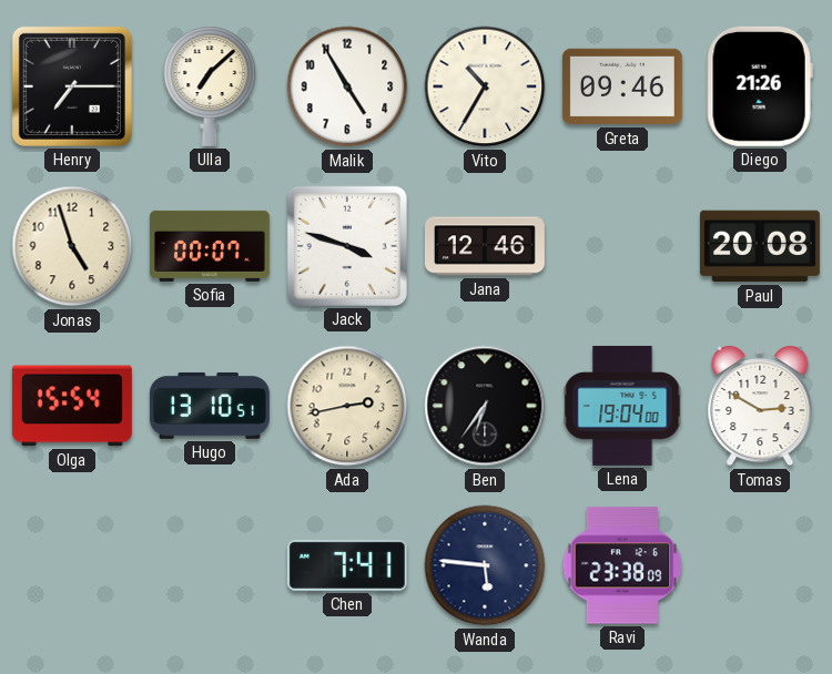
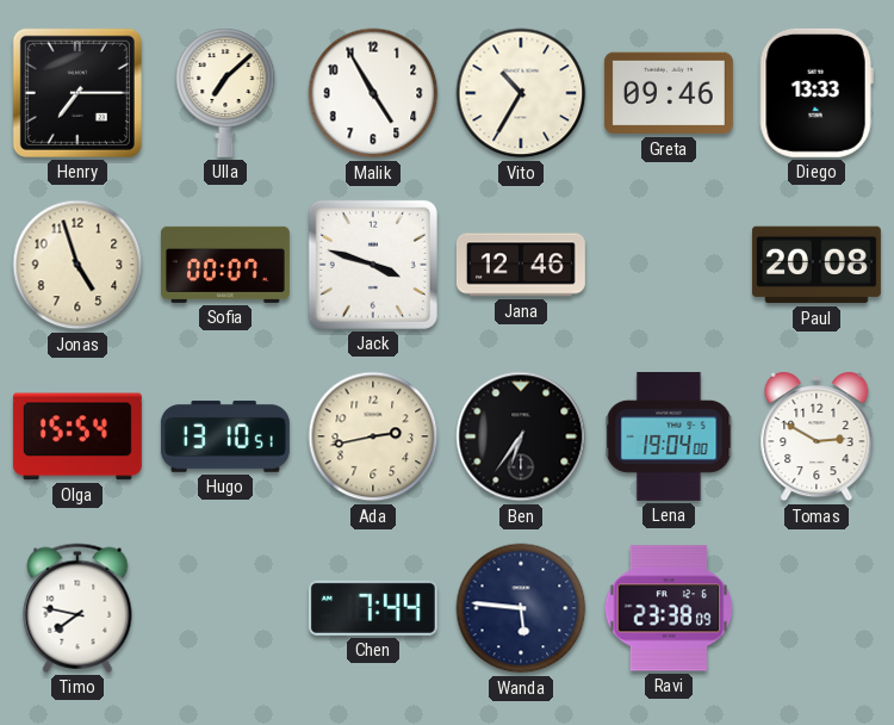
Diego: 21:26 -> 13:33
Timo: none -> 7:47
Chen: 7:41 -> 7:44
